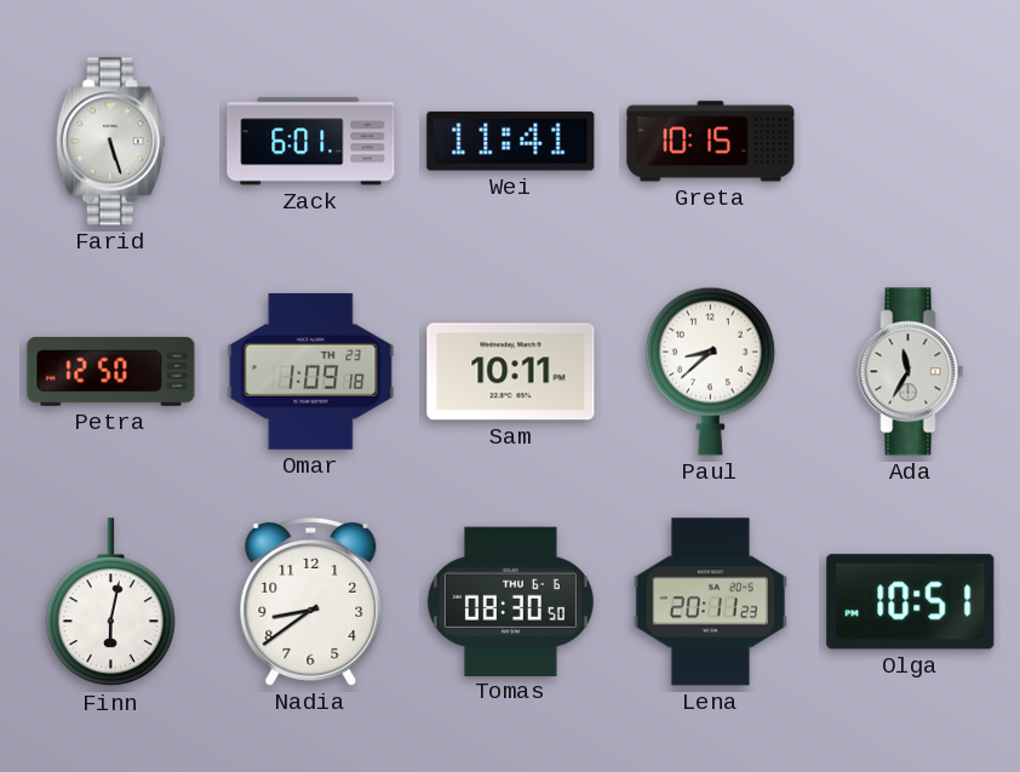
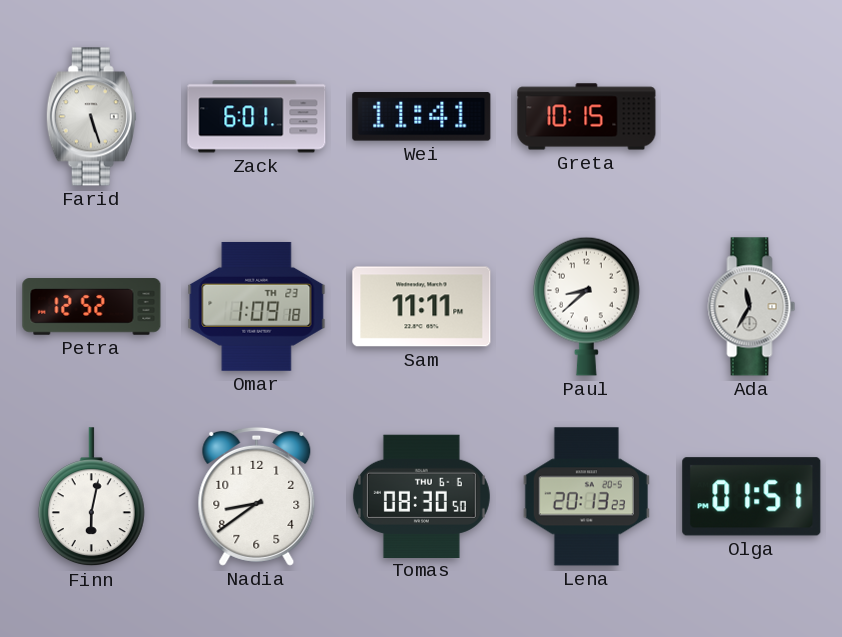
Petra: 12:50 -> 12:52
Sam: 10:11 -> 11:11
Lena: 20:11 -> 20:13
Olga: 10:51 -> 01:51
